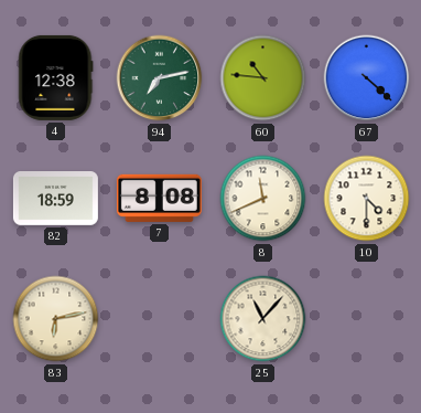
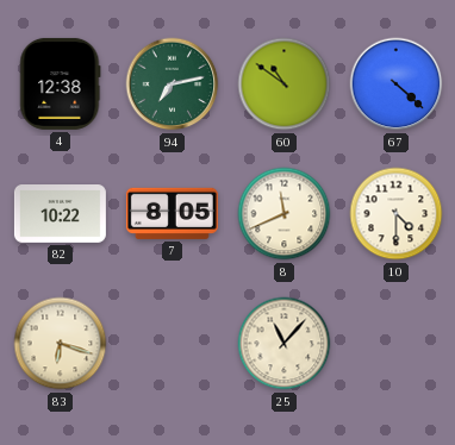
60: 10:46 -> 10:51
82: 18:59 -> 10:22
7: 8:08 -> 8:05
83: 6:13 -> 6:18
